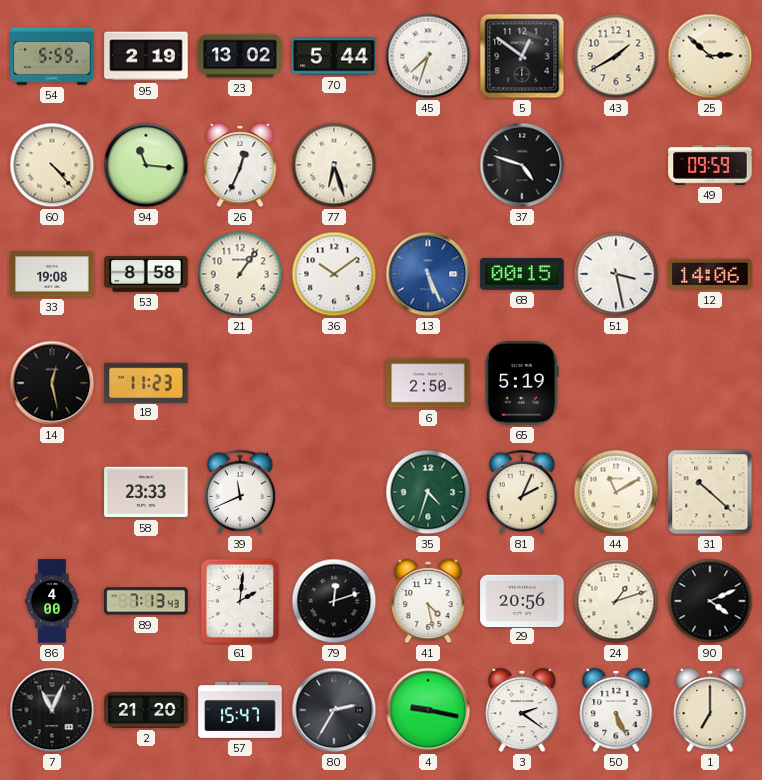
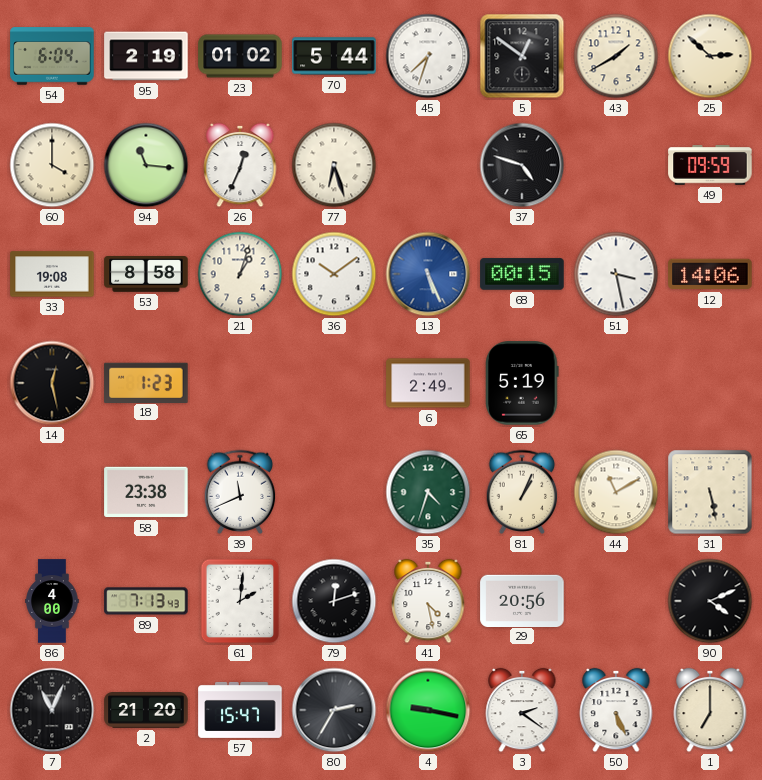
54: 5:59 -> 6:04
23: 13:02 -> 01:02
60: 4:23 -> 4:00
21: 1:06 -> 1:03
18: 11:23 -> 1:23
6: 2:50 -> 2:49
58: 23:33 -> 23:38
81: 2:04 -> 1:04
31: 10:22 -> 5:28
24: 1:12 -> none
